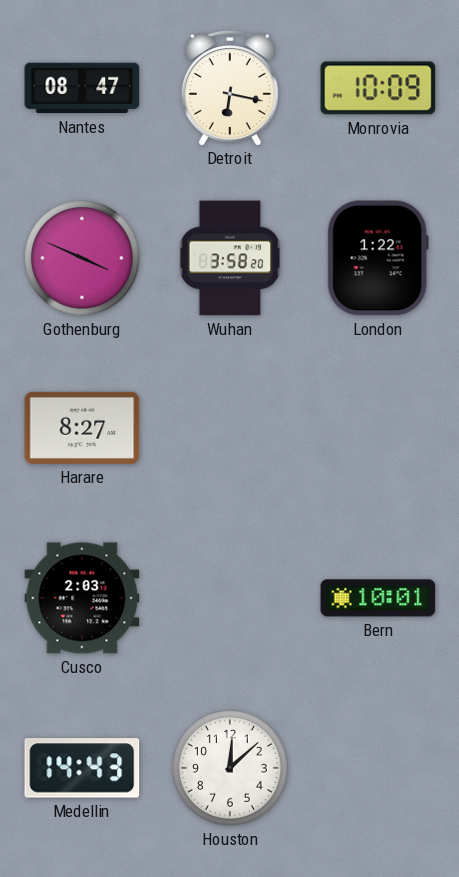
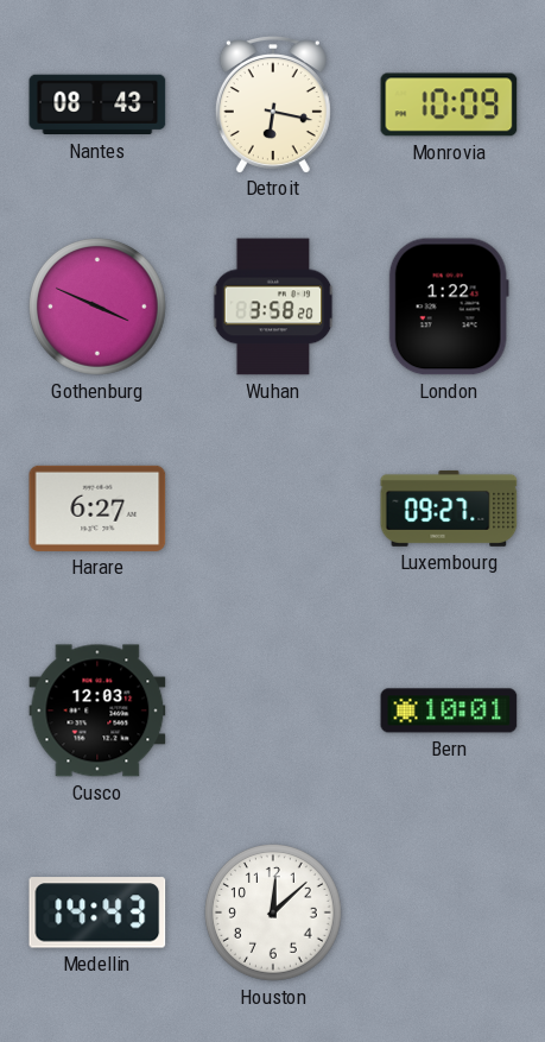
Nantes: 08:47 -> 08:43
Harare: 8:27 -> 6:27
Luxembourg: none -> 09:27
Cusco: 2:03 -> 12:03
